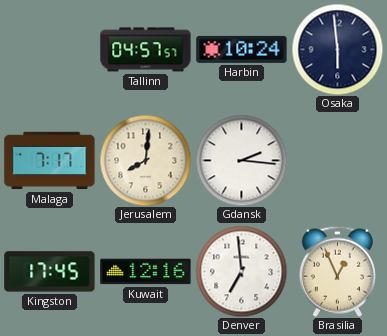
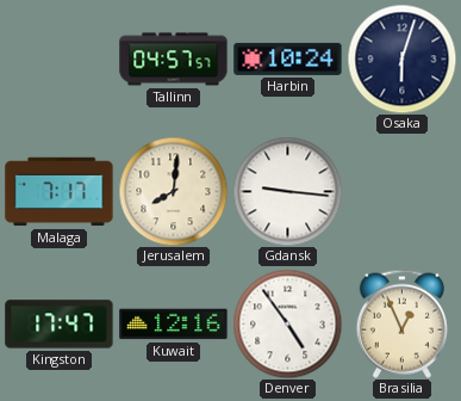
Osaka: 5:59 -> 6:03
Gdansk: 2:16 -> 9:16
Kingston: 17:45 -> 17:47
Denver: 6:59 -> 4:54
